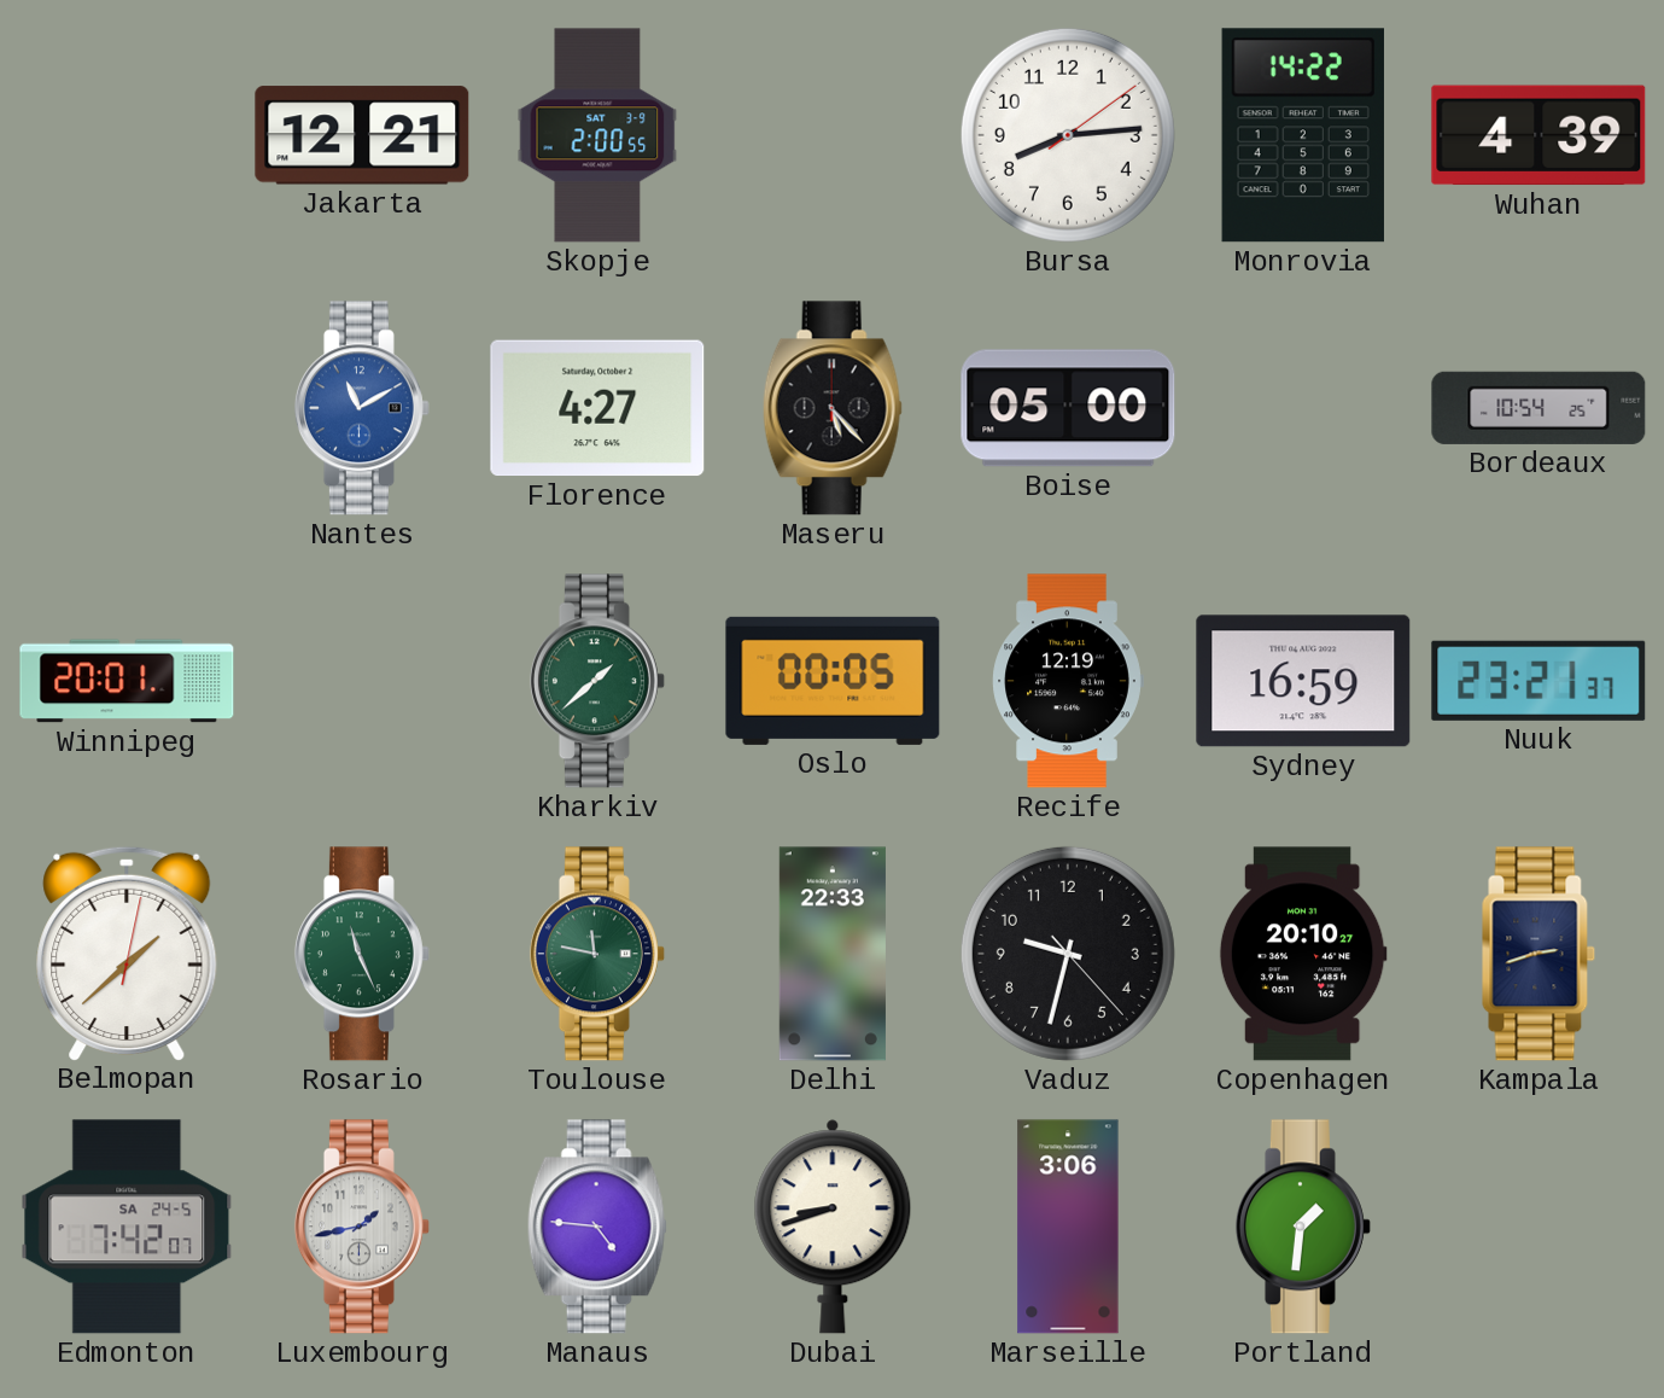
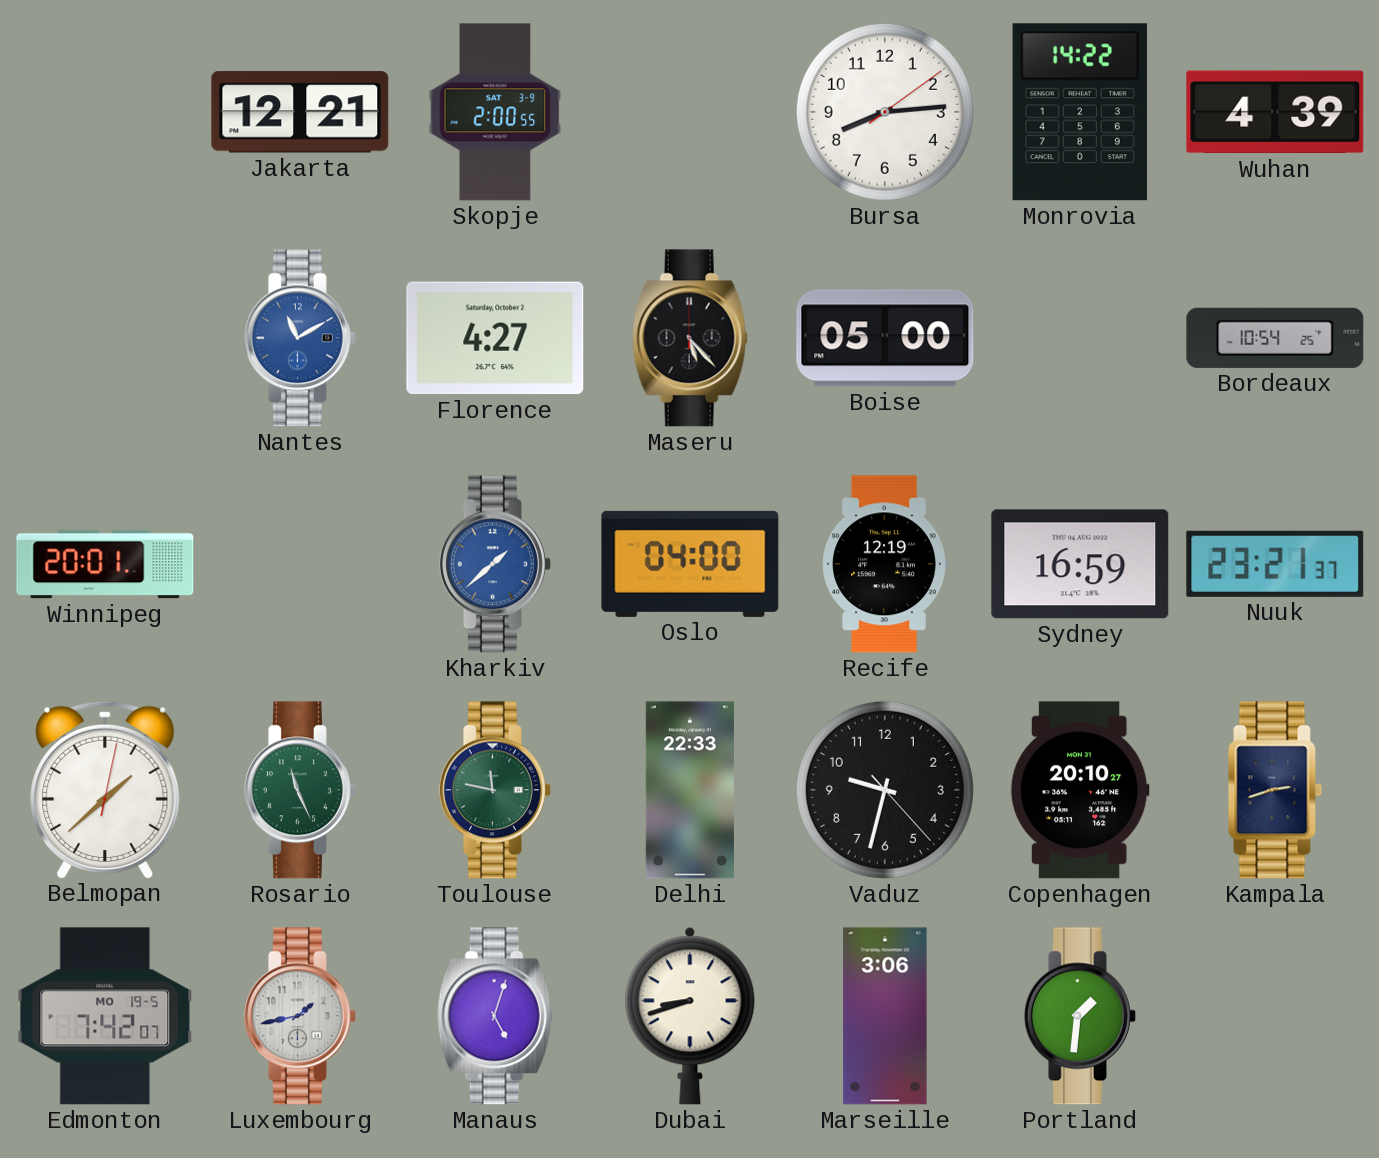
Kharkiv dial: green -> blue
Oslo: 00:05 -> 04:00
Edmonton date: SA 24-5 -> MO 19-5
Manaus: 4:46 -> 5:03
